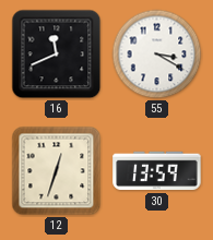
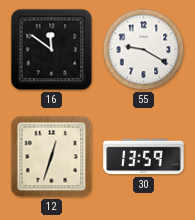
16: 11:41 -> 11:51
55: 3:20 -> 9:20
